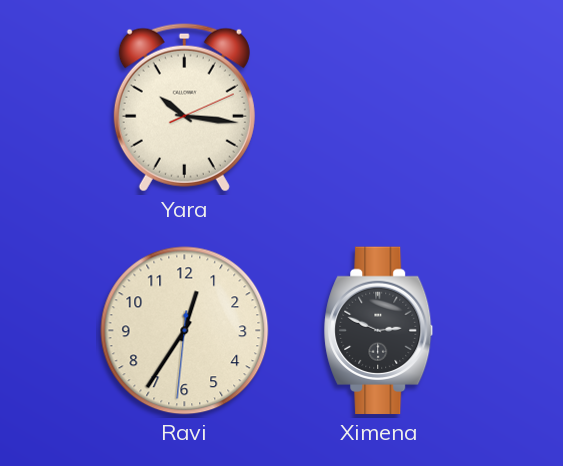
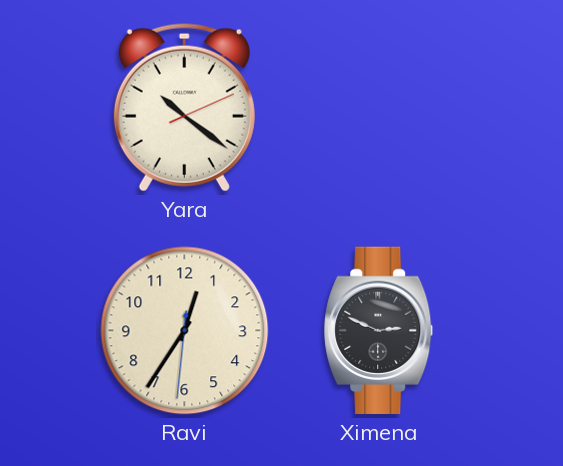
Yara: 10:16 -> 10:21
